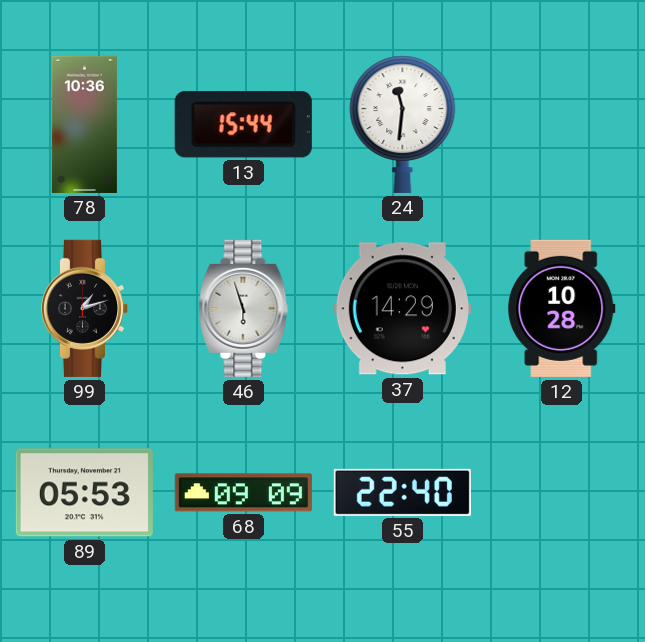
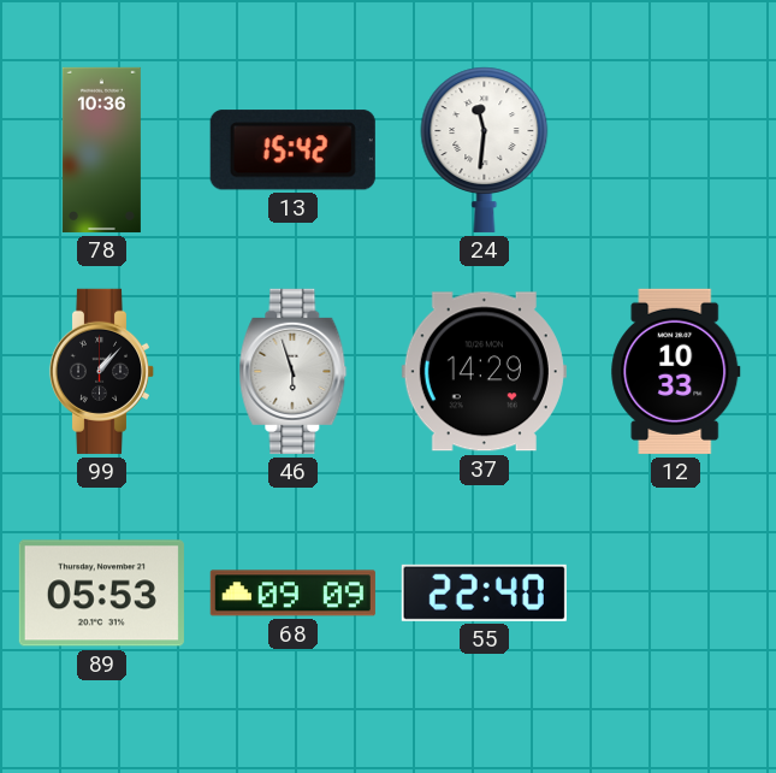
13: 15:44 -> 15:42
99: 1:12 -> 1:07
12: 10:28 -> 10:33
